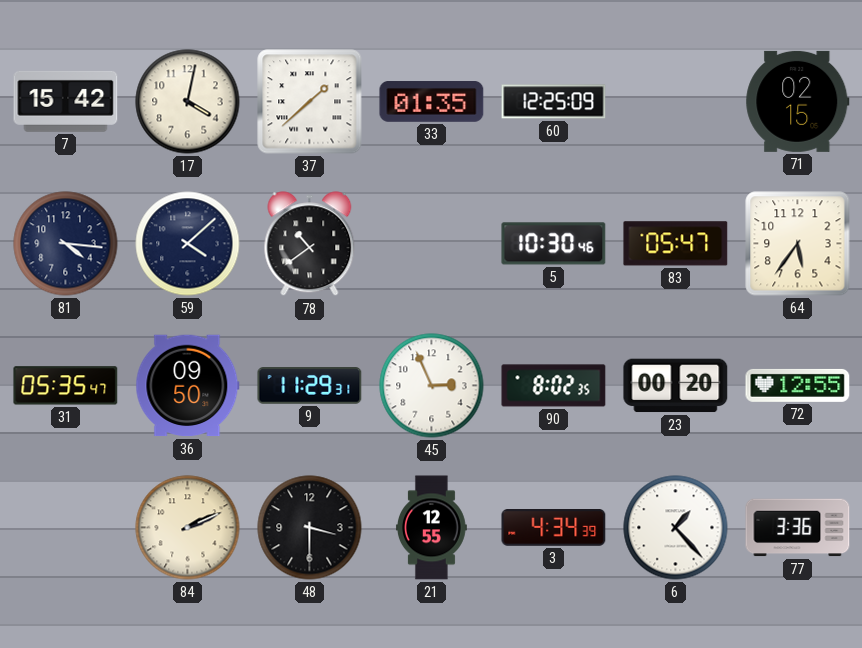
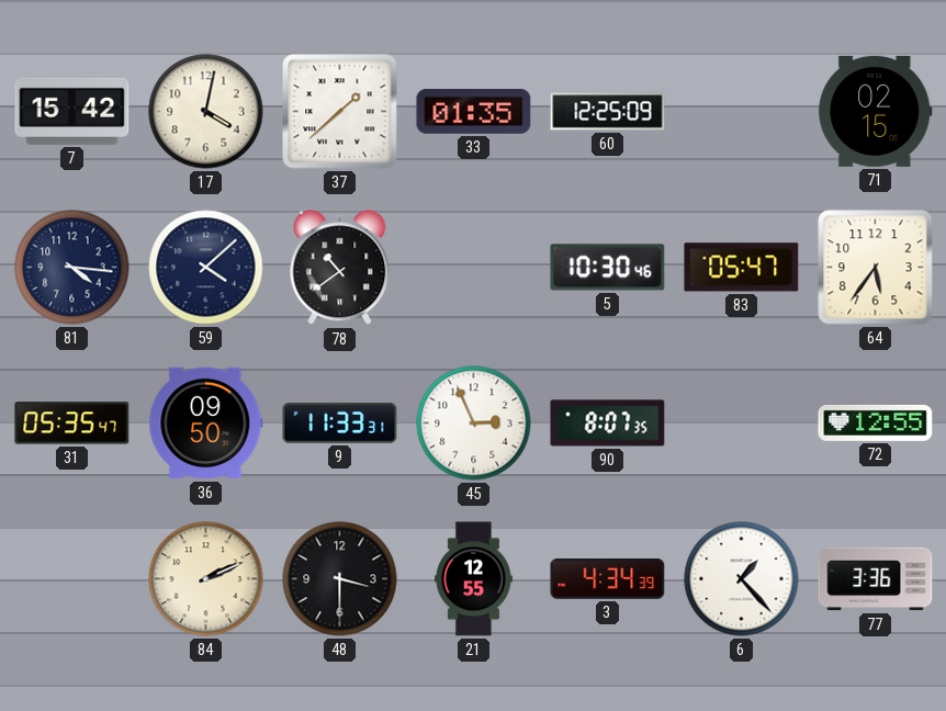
9: 11:29 -> 11:33
90: 8:02 -> 8:07
23: 00:20 -> none
